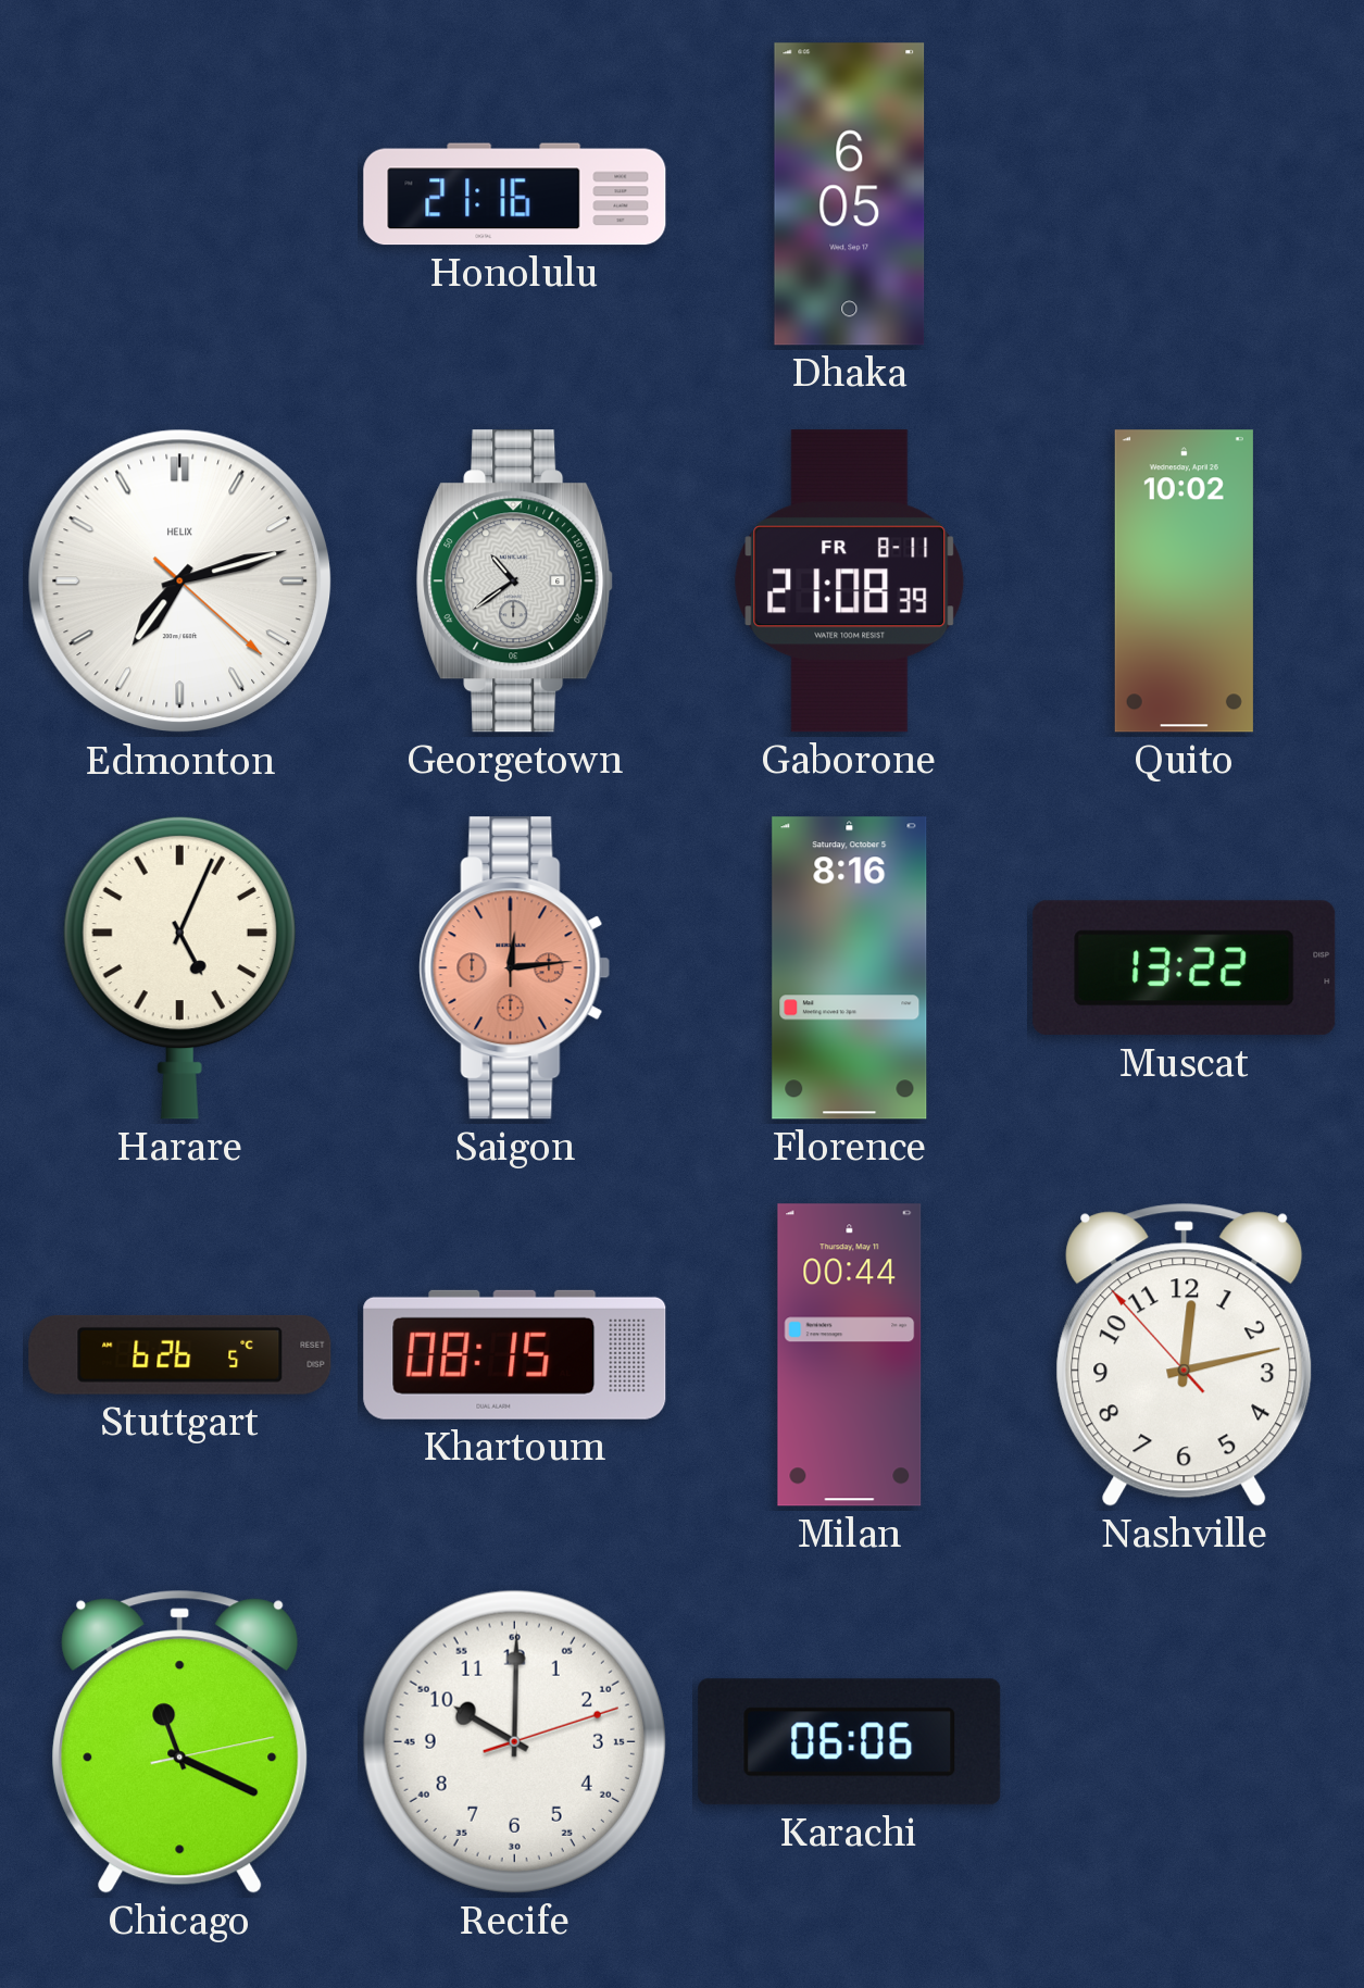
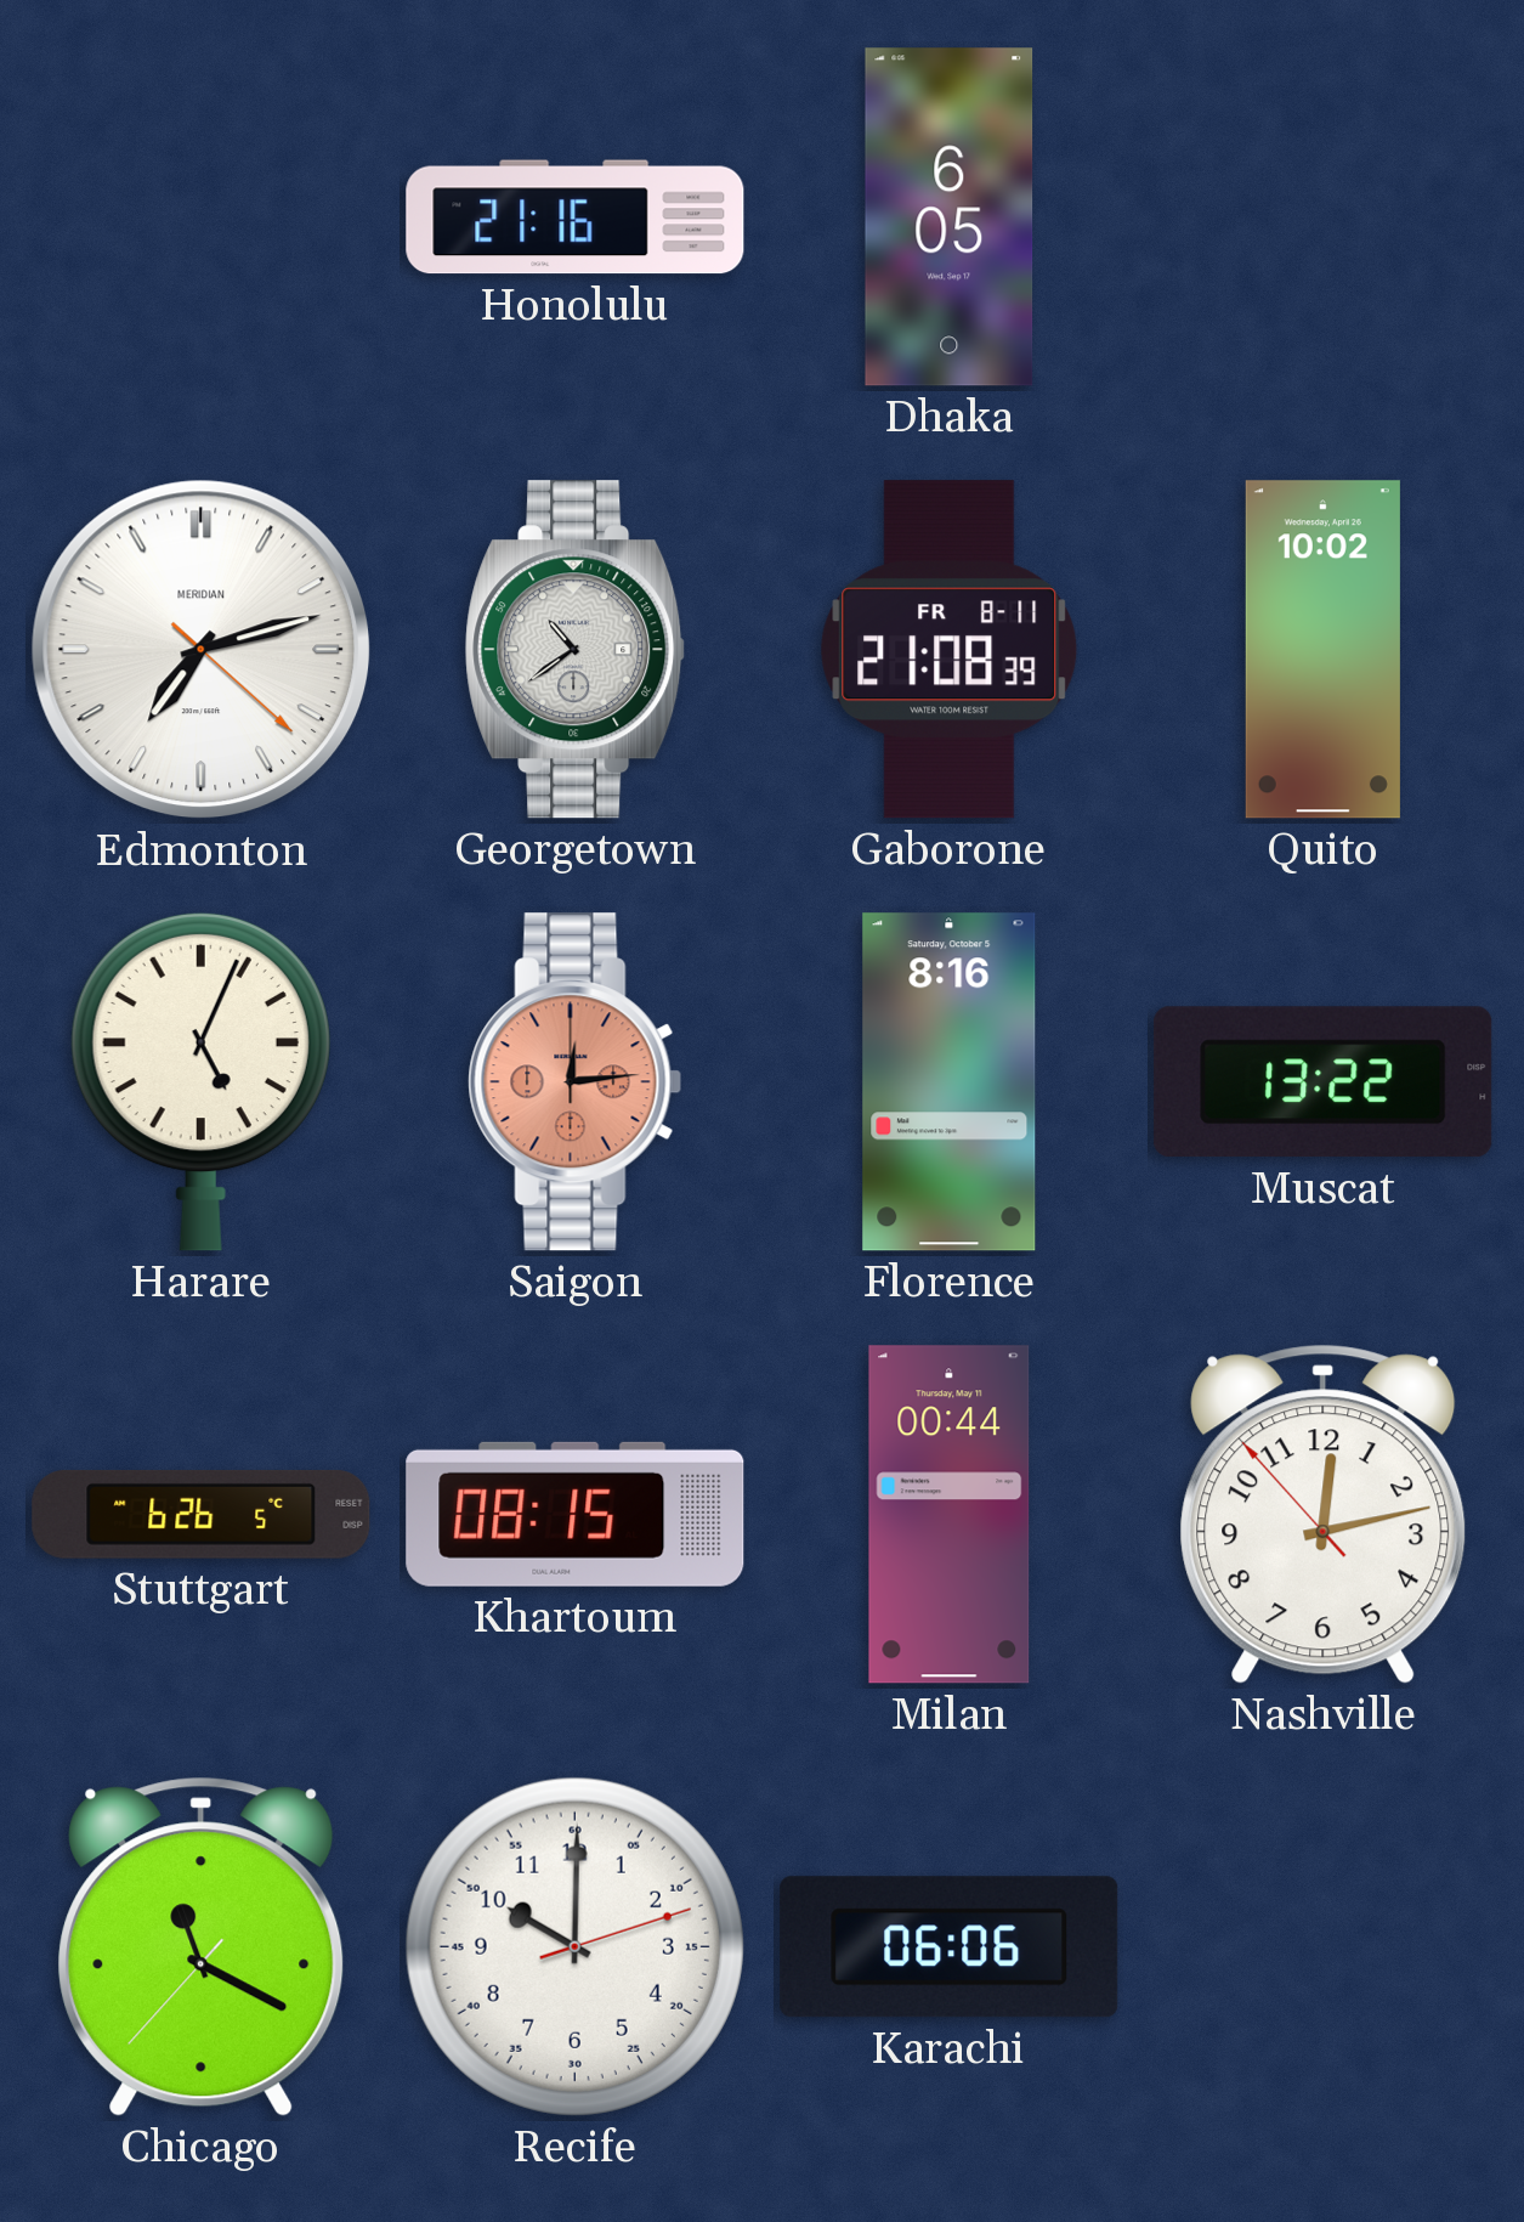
Edmonton brand: HELIX -> MERIDIAN
Chicago: 11:19:13 -> 11:19:37
